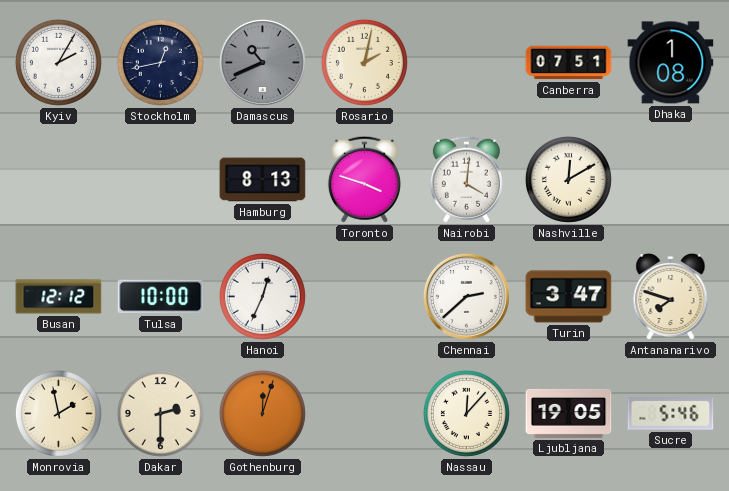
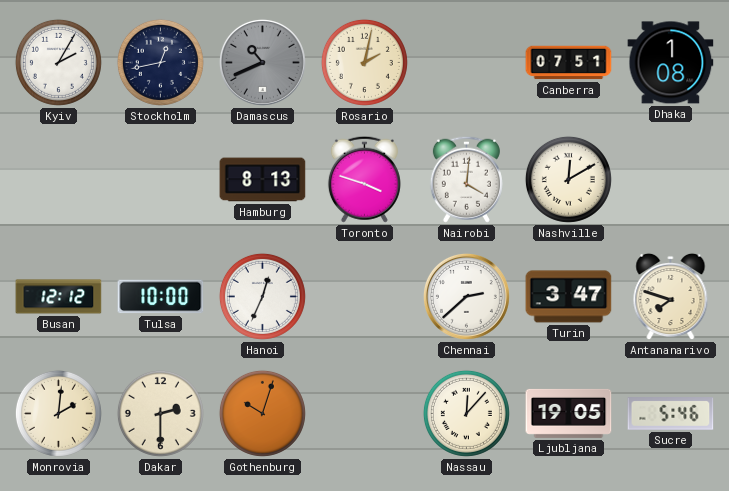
Monrovia: 1:58 -> 2:01
Gothenburg: 12:03 -> 10:03
